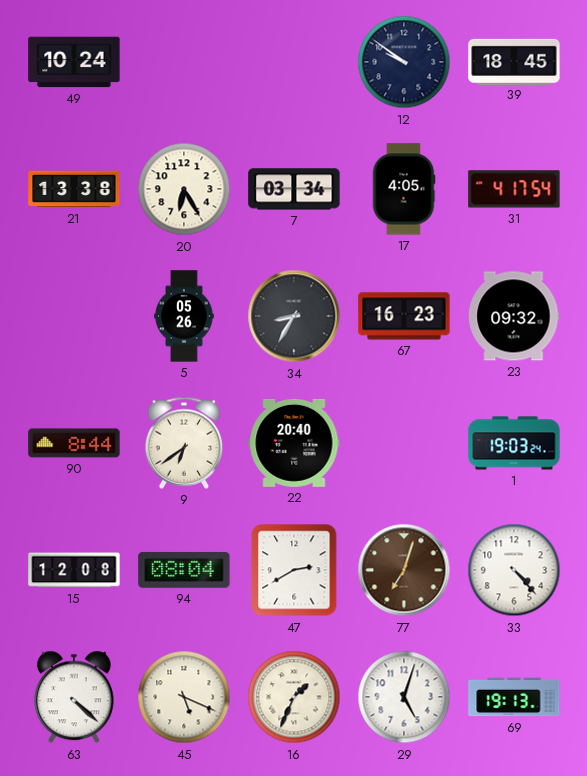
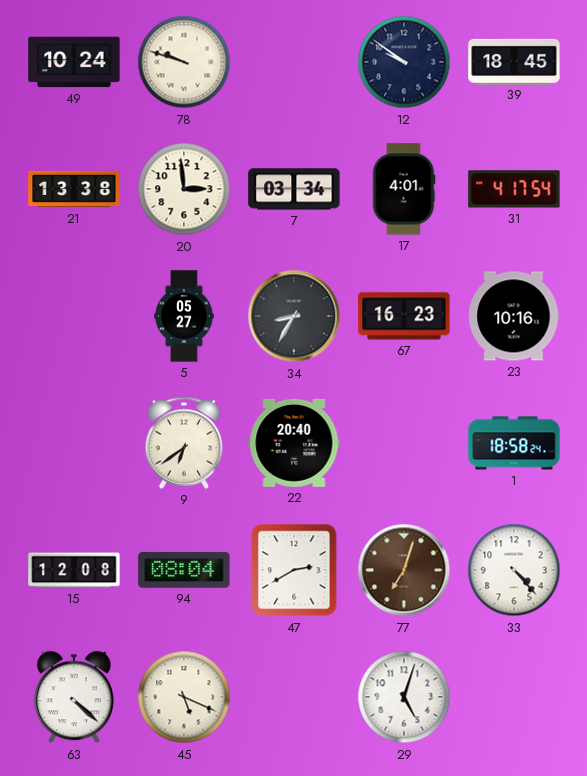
78: none -> 9:48
20: 6:25 -> 2:59
17: 4:05 -> 4:01
5: 05:26 -> 05:27
23: 09:32 -> 10:16
90: 8:44 -> none
1: 19:03 -> 18:58
16: 1:34 -> none
69: 19:13 -> none
